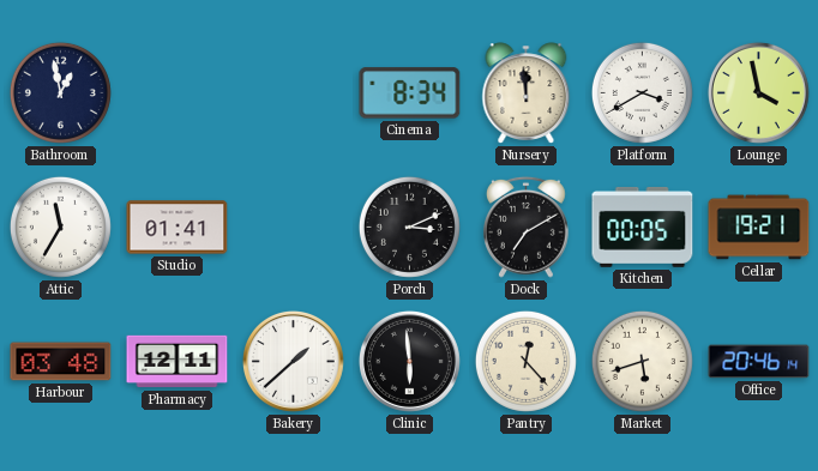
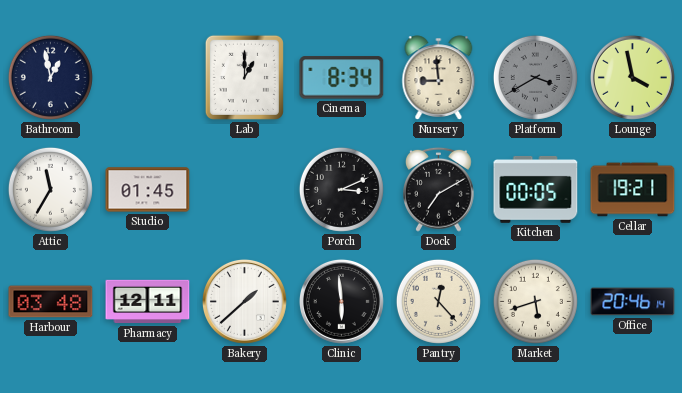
Lab: none -> 1:00
Nursery: 11:59 -> 8:59
Platform dial: white -> grey
Studio: 01:41 -> 01:45
